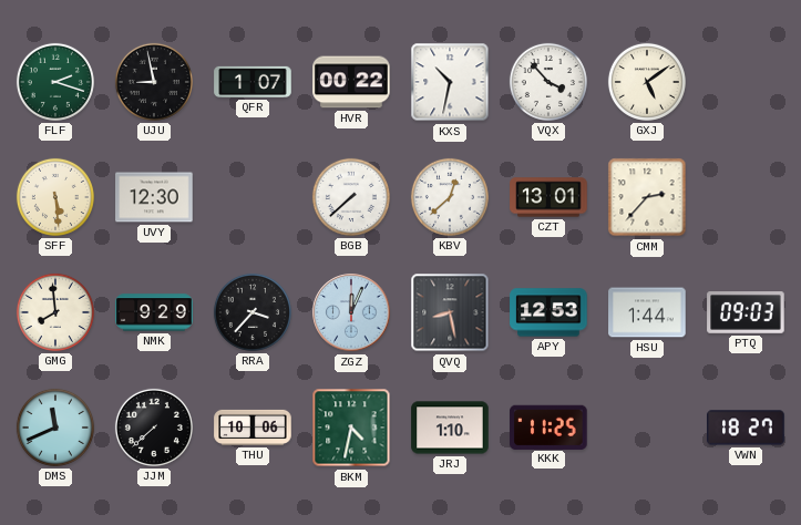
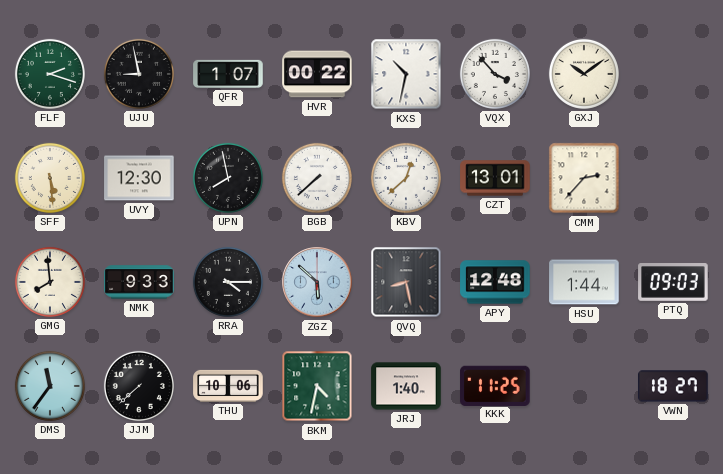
GXJ: 5:09 -> 10:09
UPN: none -> 7:58
NMK: 9:29 -> 9:33
RRA: 3:37 -> 4:15
ZGZ: 12:04 -> 5:52
APY: 12:53 -> 12:48
DMS: 11:41 -> 11:36
JRJ: 1:10 -> 1:40
